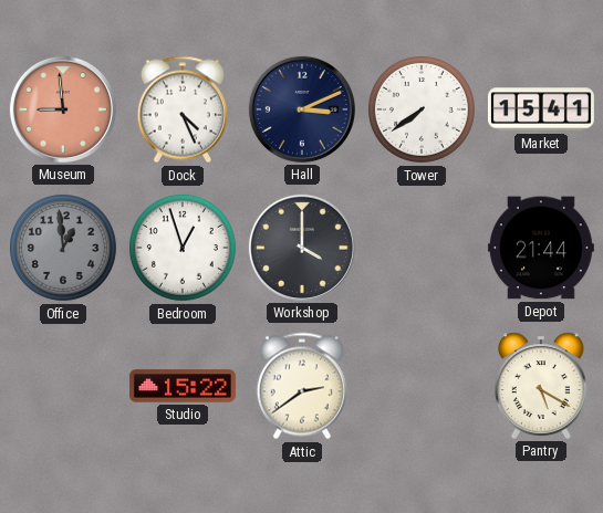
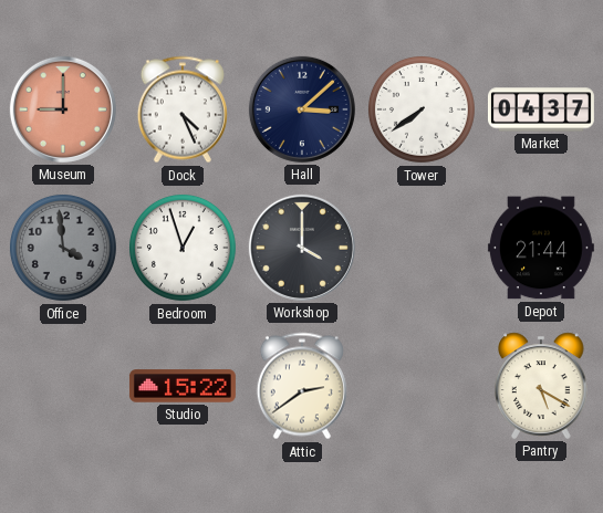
Museum: 8:59 -> 9:00
Hall: 3:11 -> 3:08
Market: 15:41 -> 04:37
Office: 12:59 -> 3:59
